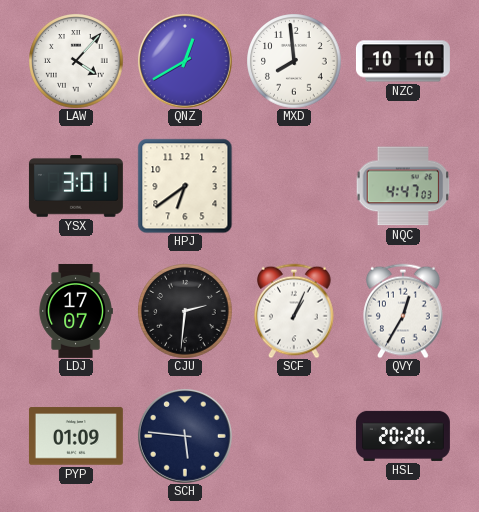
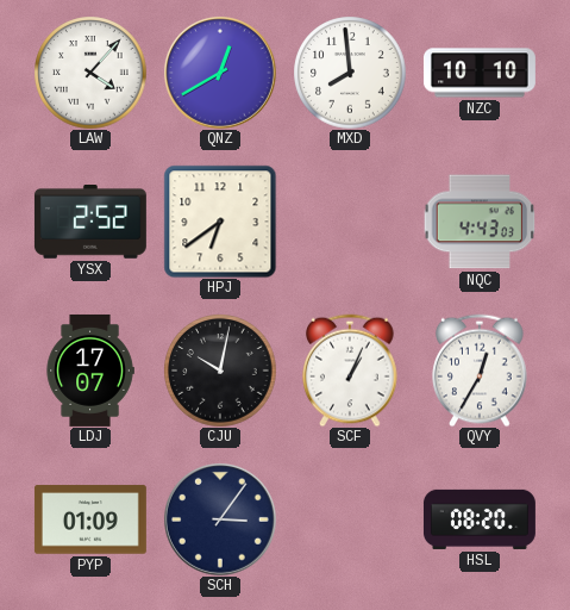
YSX: 3:01 -> 2:52
NQC: 4:47 -> 4:43
CJU: 2:31 -> 10:02
SCH: 5:46 -> 3:06
HSL: 20:20 -> 08:20
